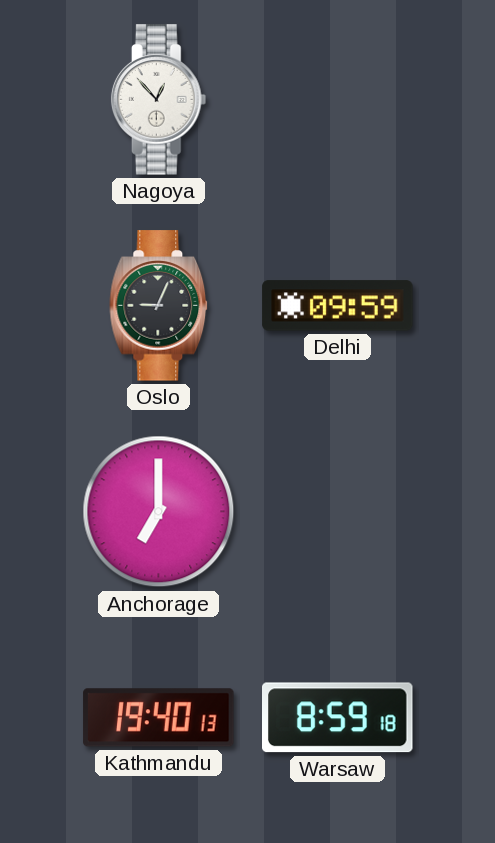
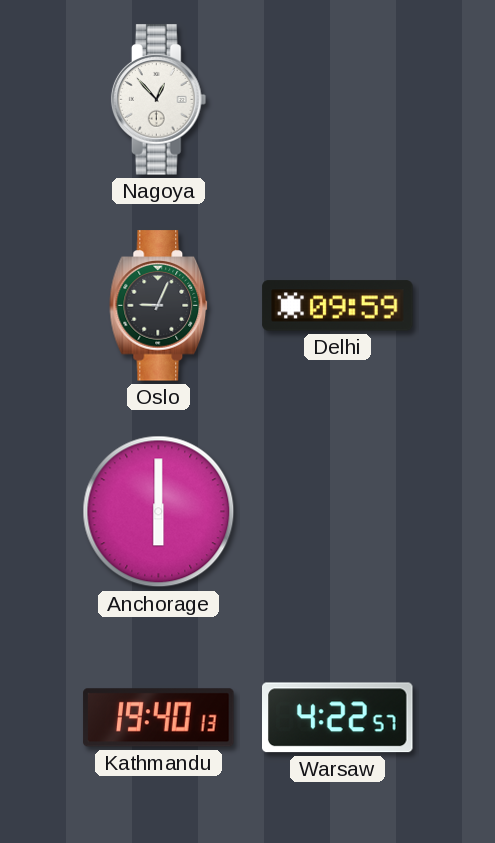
Anchorage: 7:00 -> 6:00
Warsaw: 8:59 -> 4:22
